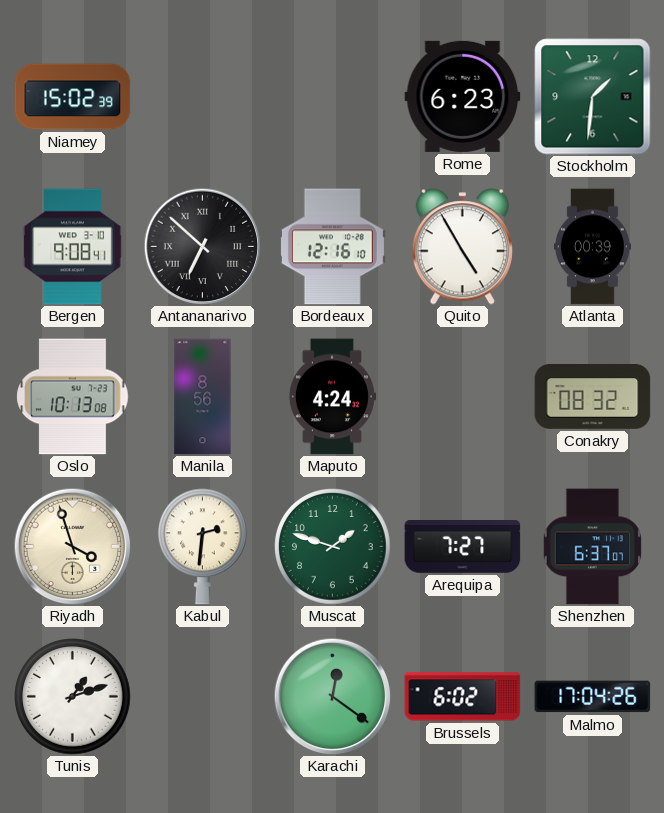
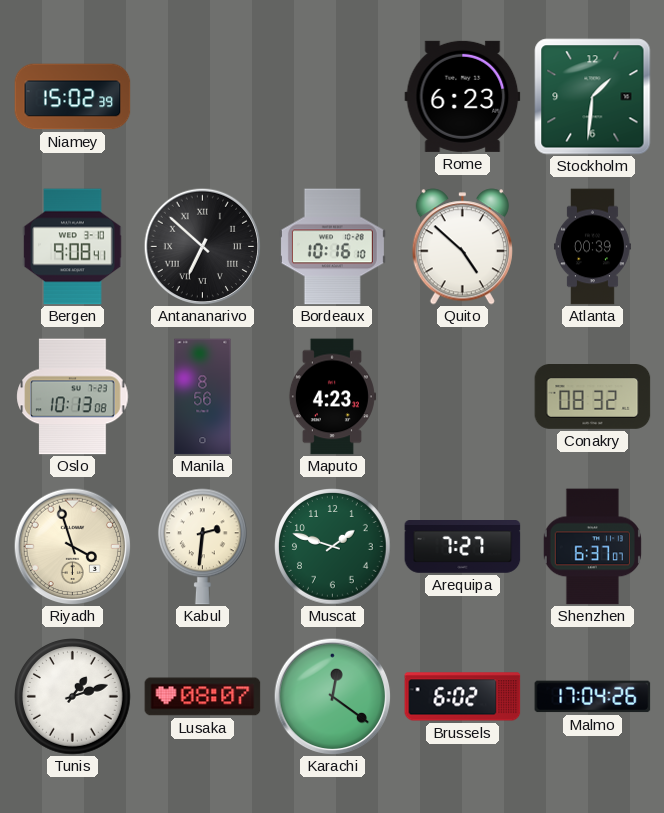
Bordeaux: 12:16 -> 10:16
Quito: 4:55 -> 4:52
Maputo: 4:24 -> 4:23
Lusaka: none -> 08:07
